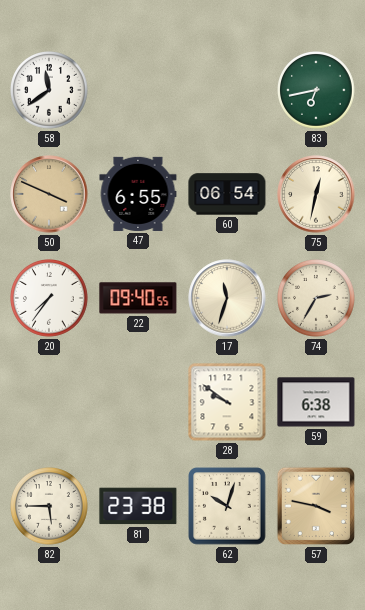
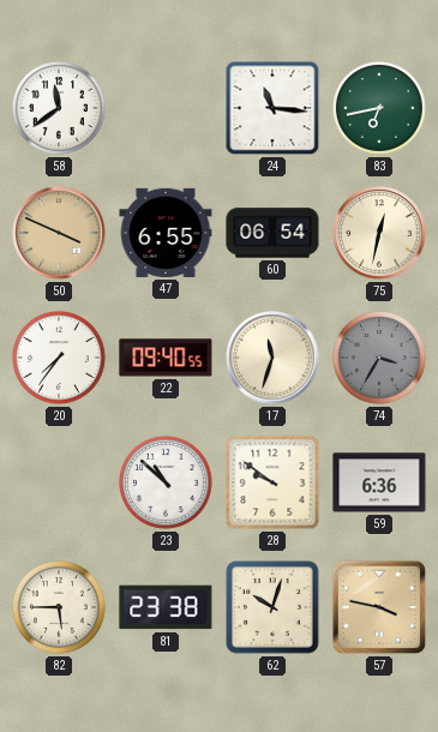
24: none -> 11:16
74: 2:35 -> 3:35
74 dial: cream -> grey
23: none -> 10:52
59: 6:38 -> 6:36
